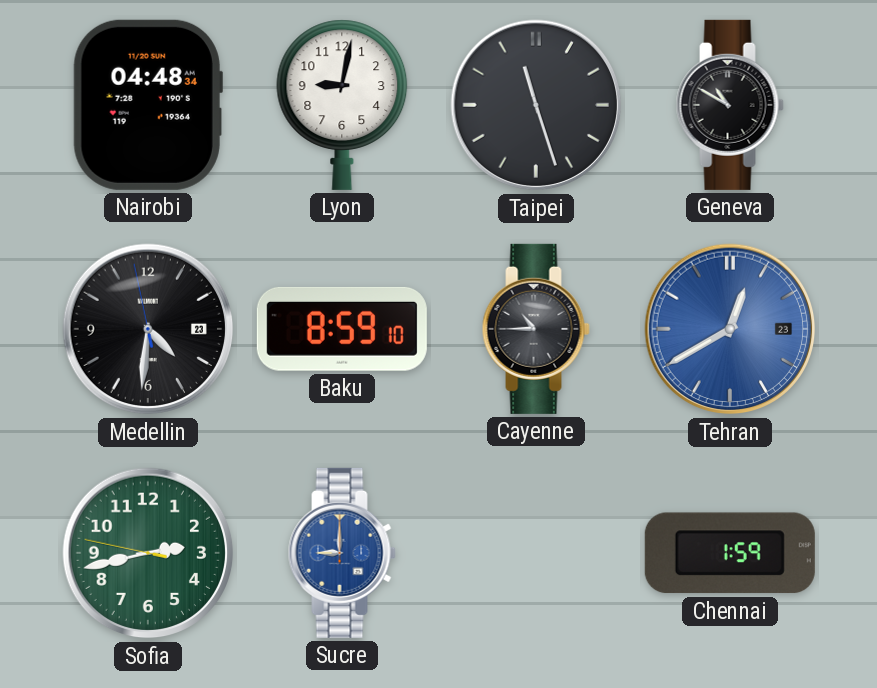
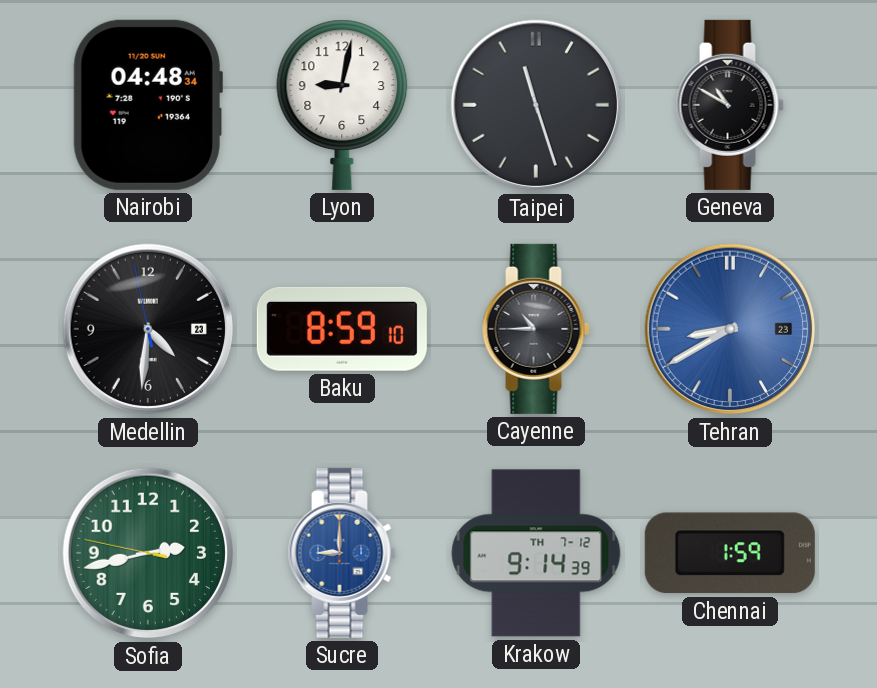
Tehran: 12:40 -> 8:40
Krakow: none -> 9:14
